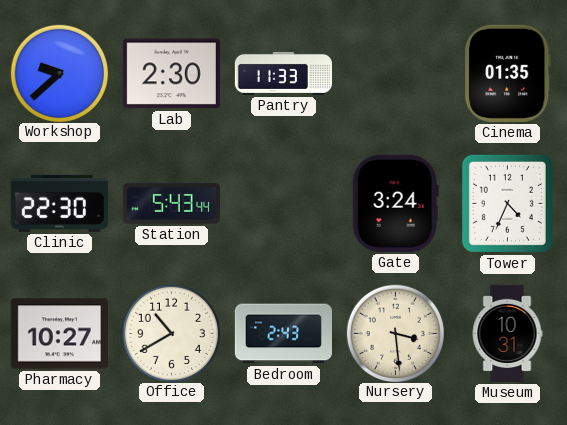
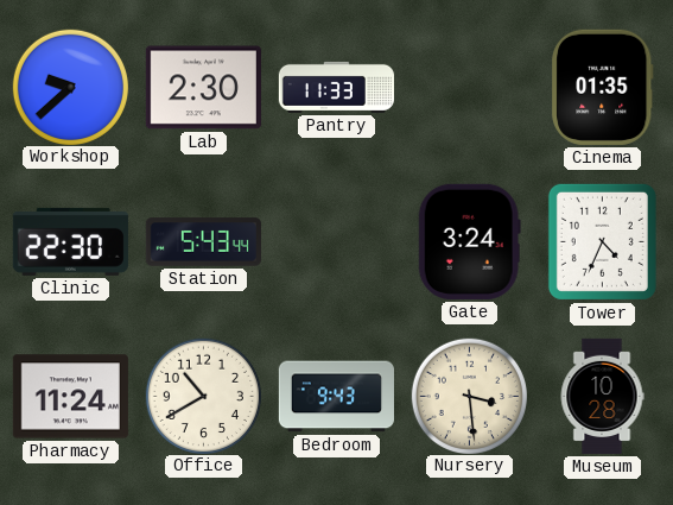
Pharmacy: 10:27 -> 11:24
Bedroom: 2:43 -> 9:43
Museum: 10:31 -> 10:28
